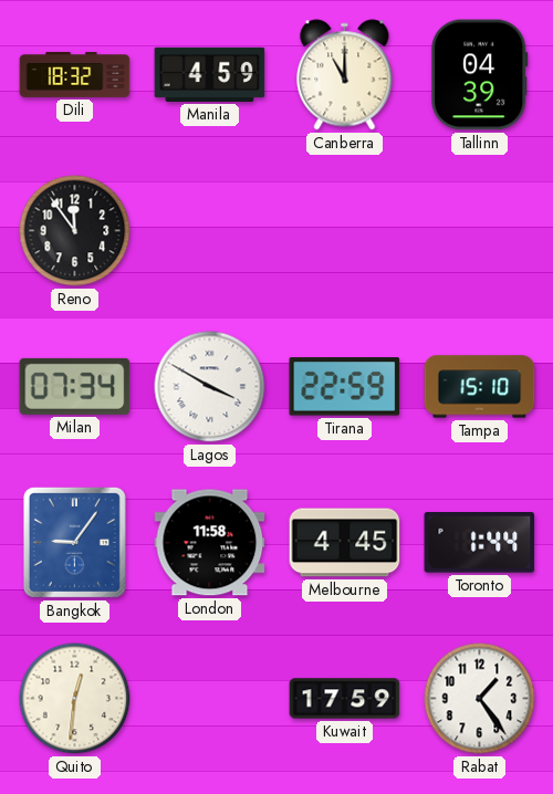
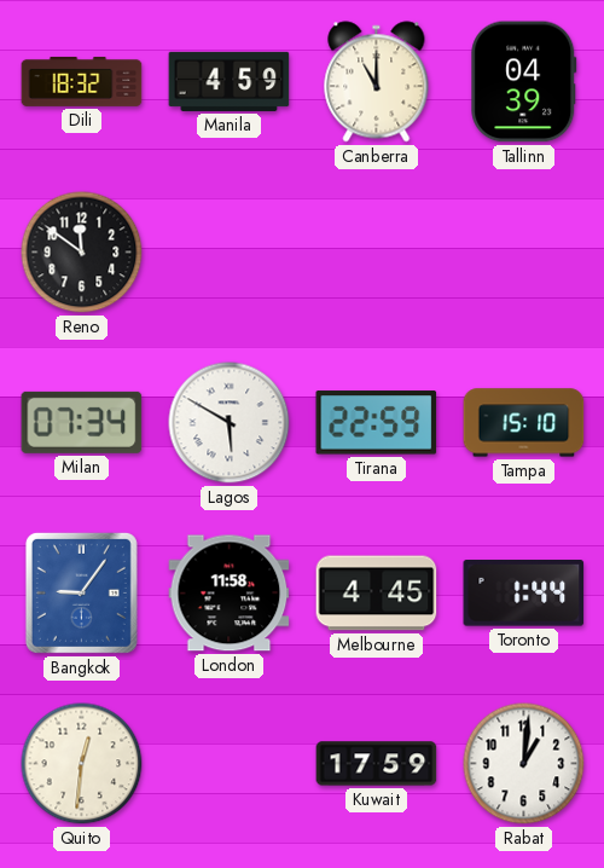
Reno: 11:54 -> 11:51
Lagos: 3:50 -> 5:50
Rabat: 1:24 -> 1:01
